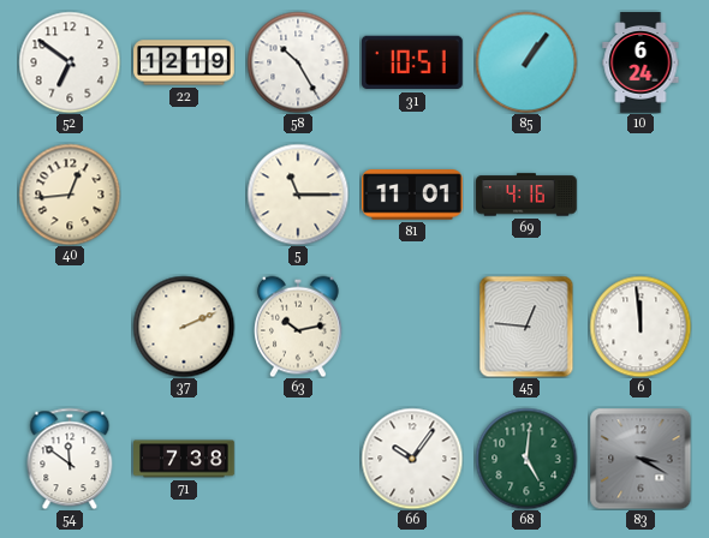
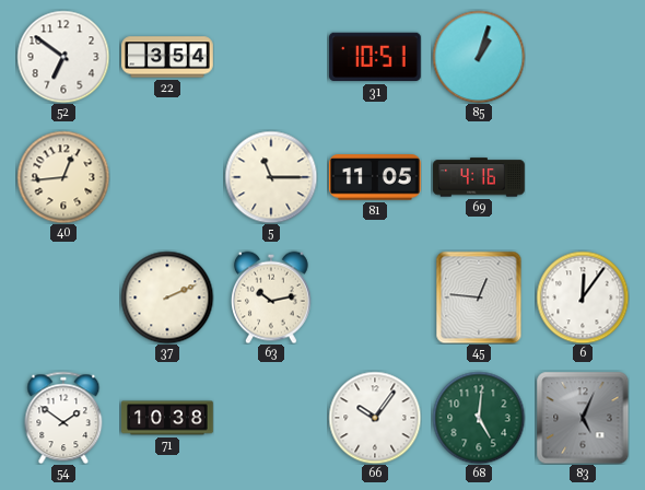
22: 12:19 -> 3:54
58: 10:25 -> none
85: 1:06 -> 1:03
10: 6:24 -> none
81: 11:01 -> 11:05
6: 11:59 -> 12:06
54: 11:51 -> 1:51
71: 7:38 -> 10:38
83: 3:20 -> 5:04
